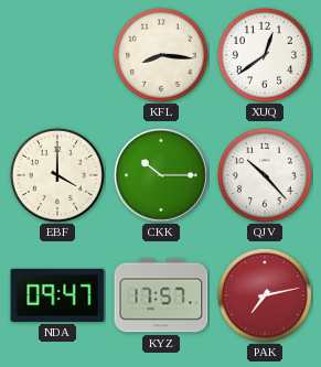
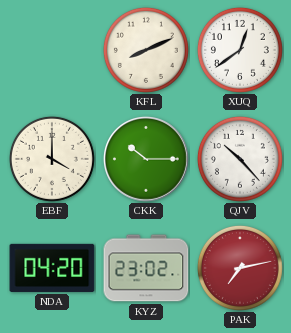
KFL: 8:16 -> 8:11
NDA: 09:47 -> 04:20
KYZ: 17:57 -> 23:02
